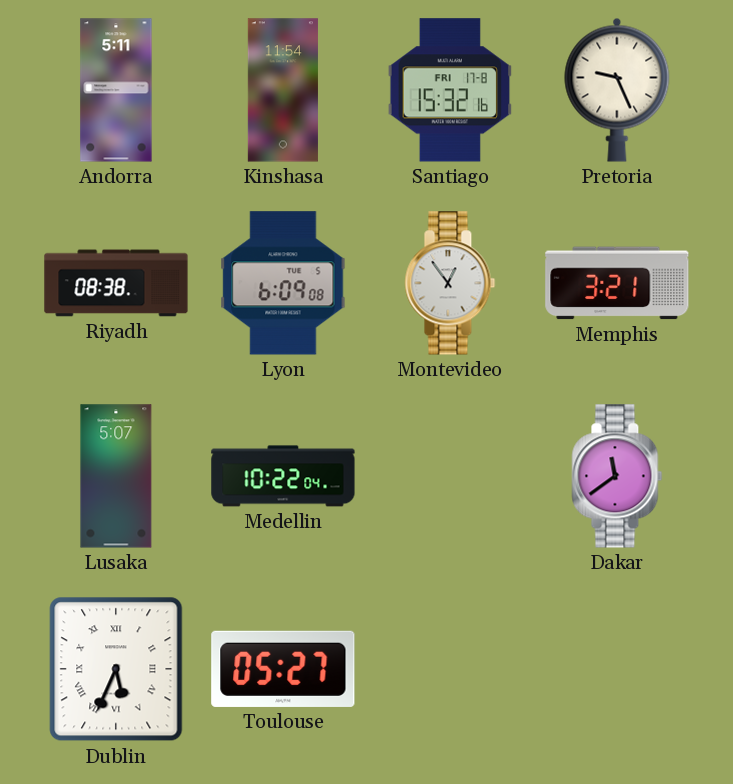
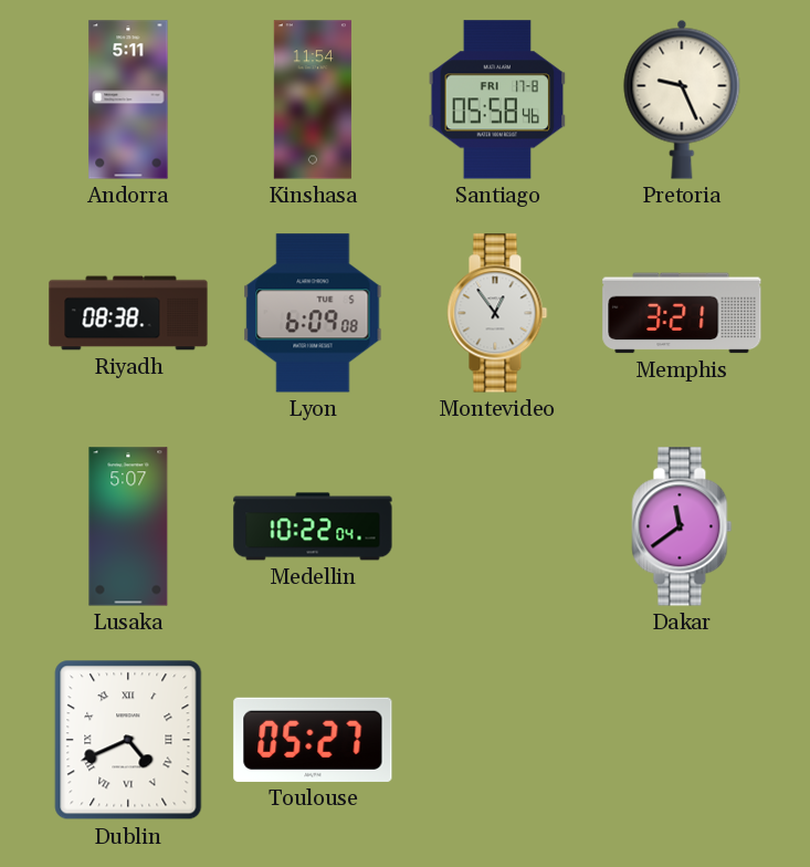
Santiago: 15:32 -> 05:58
Dublin: 5:34 -> 4:41
